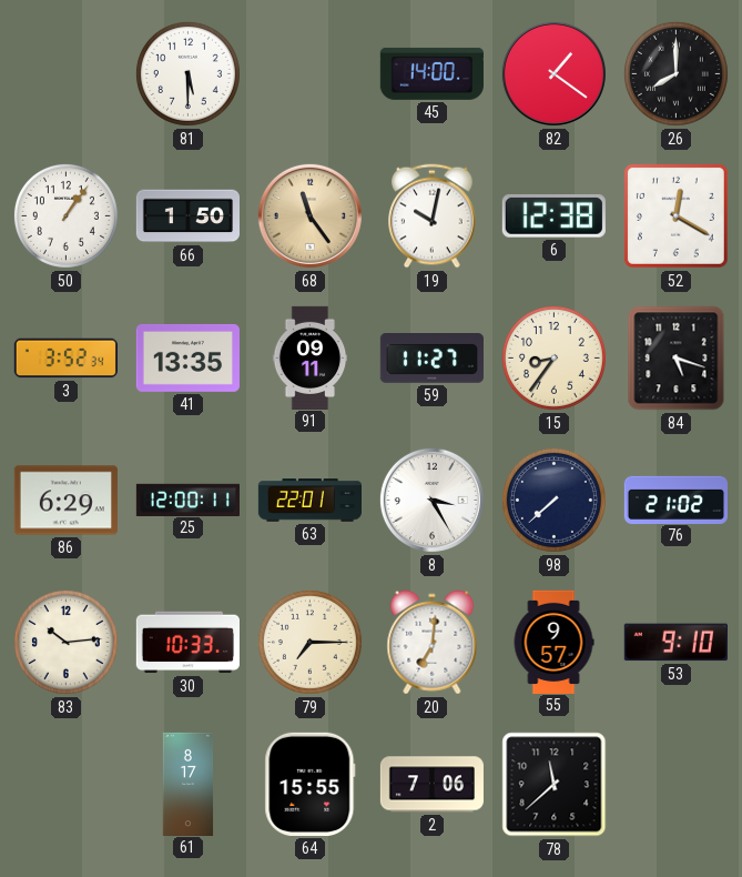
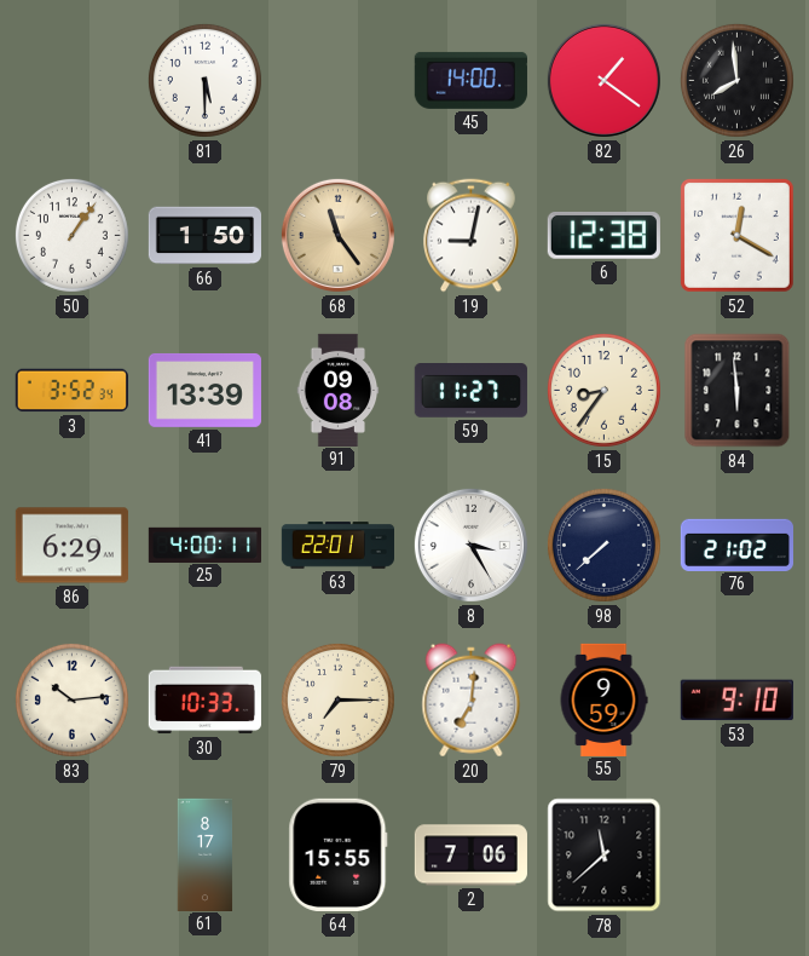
26: 8:00 -> 7:59
19: 10:02 -> 9:02
41: 13:35 -> 13:39
91: 09:11 -> 09:08
84: 5:18 -> 5:59
25: 12:00 -> 4:00
55: 9:57 -> 9:59
